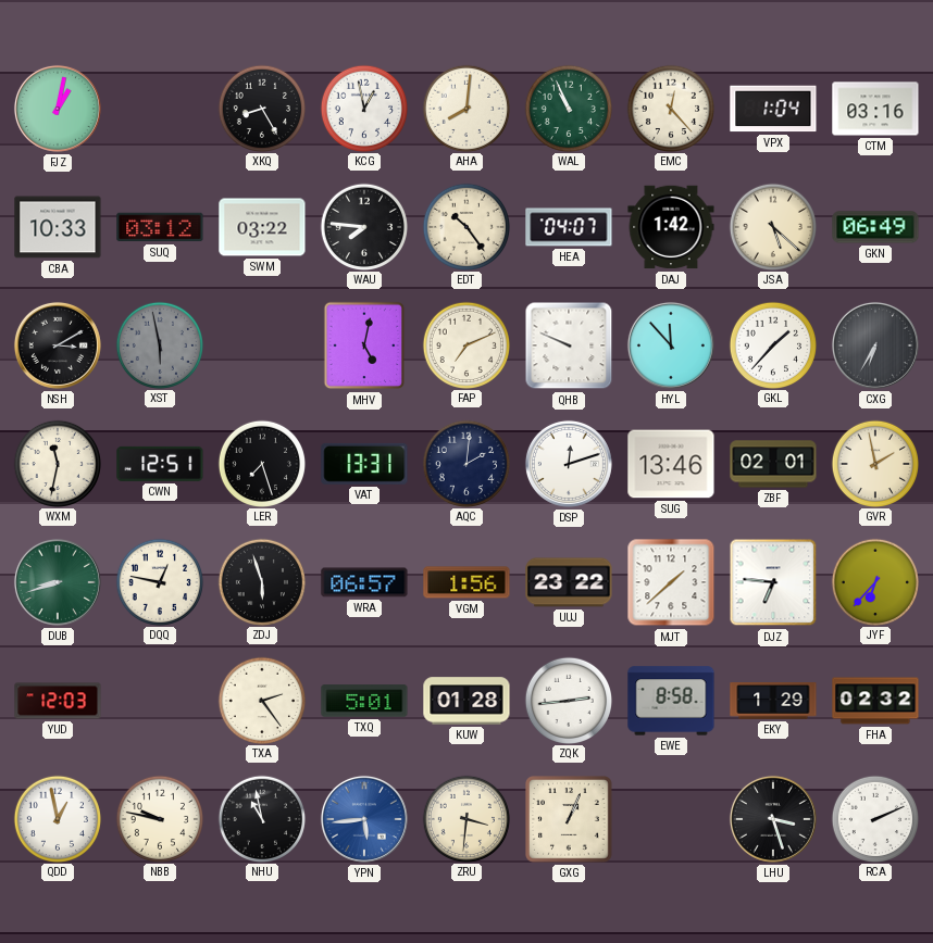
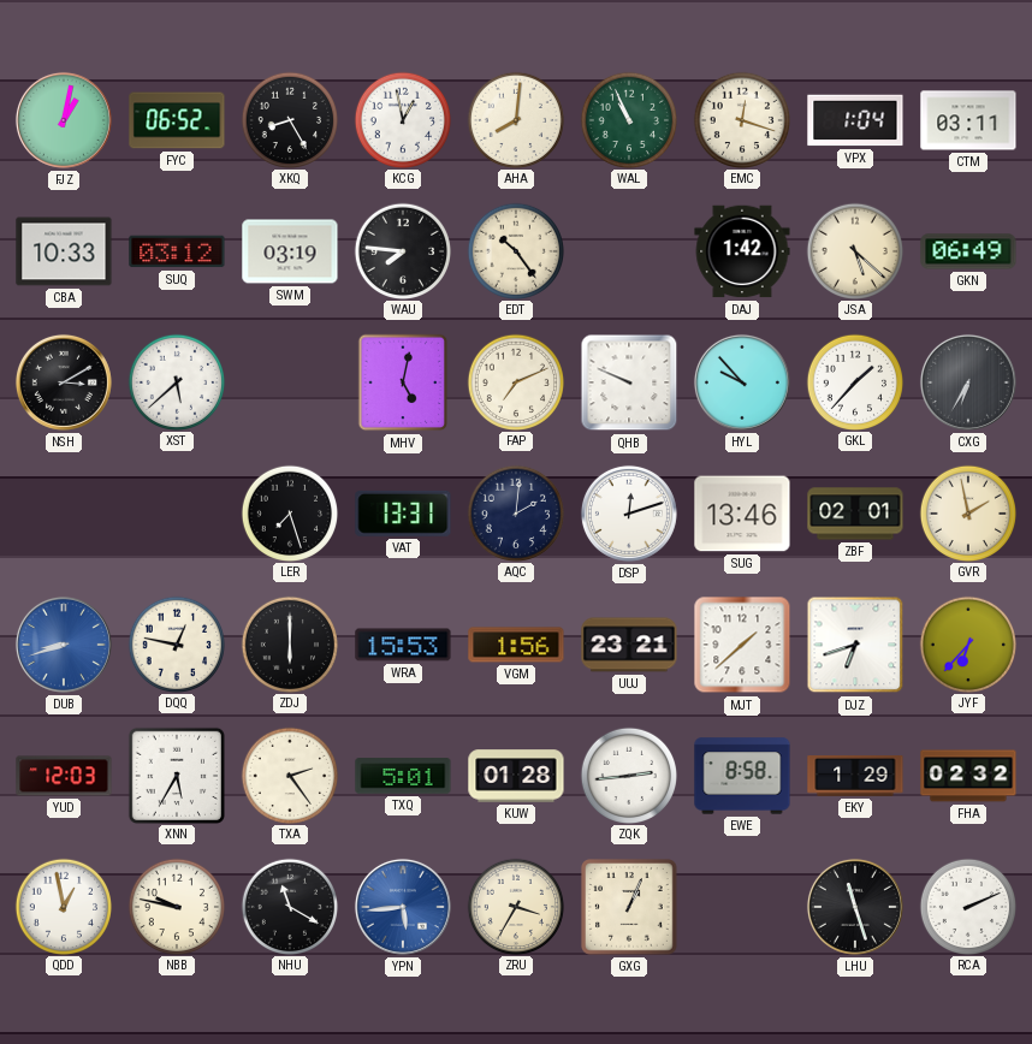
FYC: none -> 06:52
EMC: 12:23 -> 12:18
CTM: 03:16 -> 03:11
SWM: 03:22 -> 03:19
HEA: 04:07 -> none
XST: 5:58 -> 5:38
XST dial: grey -> white
HYL: 11:53 -> 9:53
WXM: 11:32 -> none
CWN: 12:51 -> none
DUB dial: green -> blue
ZDJ: 5:57 -> 6:00
WRA: 06:57 -> 15:53
UUJ: 23:22 -> 23:21
DJZ: 6:46 -> 6:42
XNN: none -> 5:35
NHU: 10:58 -> 11:20
ZRU: 3:31 -> 3:35
LHU: 3:27 -> 11:27
